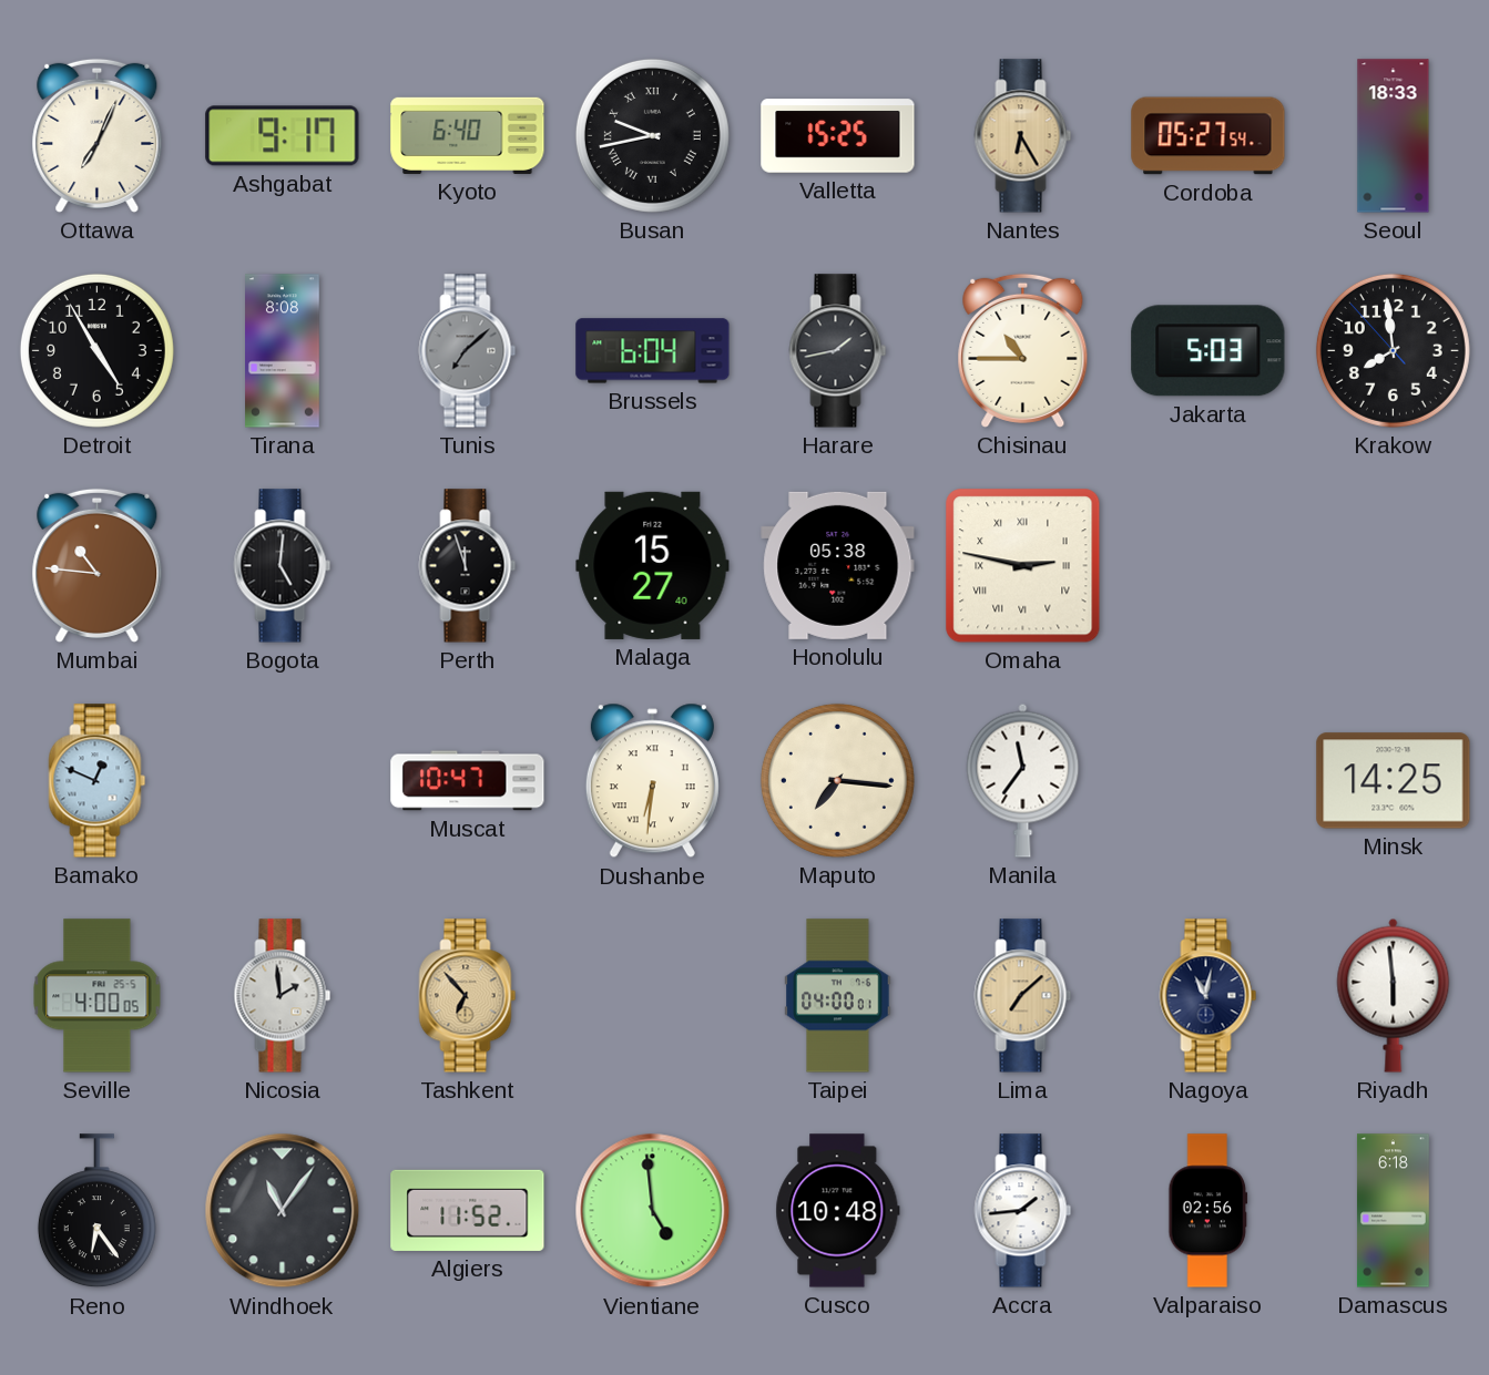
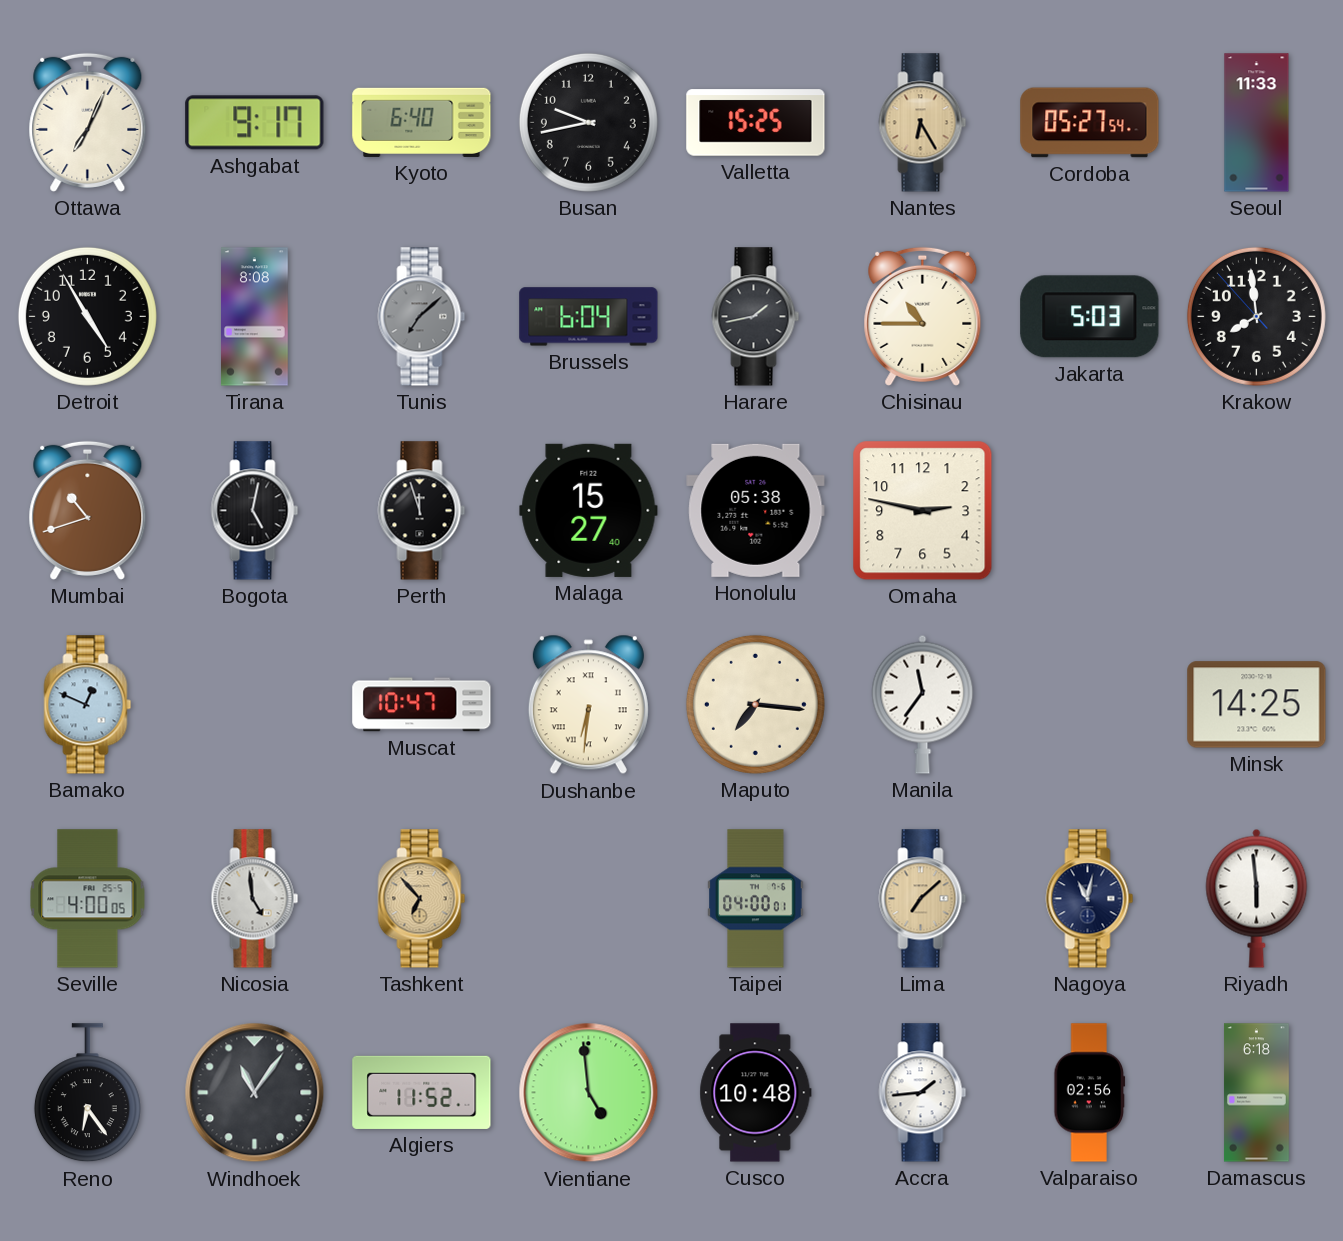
Busan numerals: Roman -> Arabic
Seoul: 18:33 -> 11:33
Mumbai: 10:46 -> 10:42
Bogota: 5:01 -> 5:02
Omaha numerals: Roman -> Arabic
Nicosia: 1:59 -> 4:59
